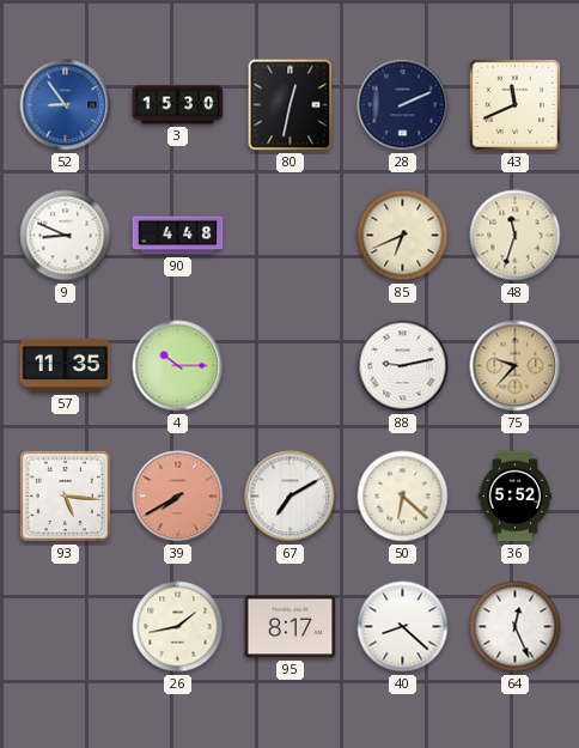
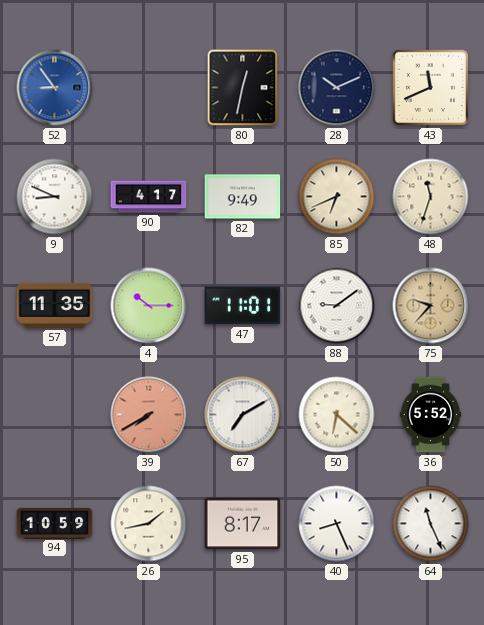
3: 15:30 -> none
28: 2:11 -> 10:11
90: 4:48 -> 4:17
82: none -> 9:49
47: none -> 11:01
88: 9:13 -> 9:09
93: 5:16 -> none
94: none -> 10:59
40: 8:22 -> 8:26
64: 12:26 -> 11:26
